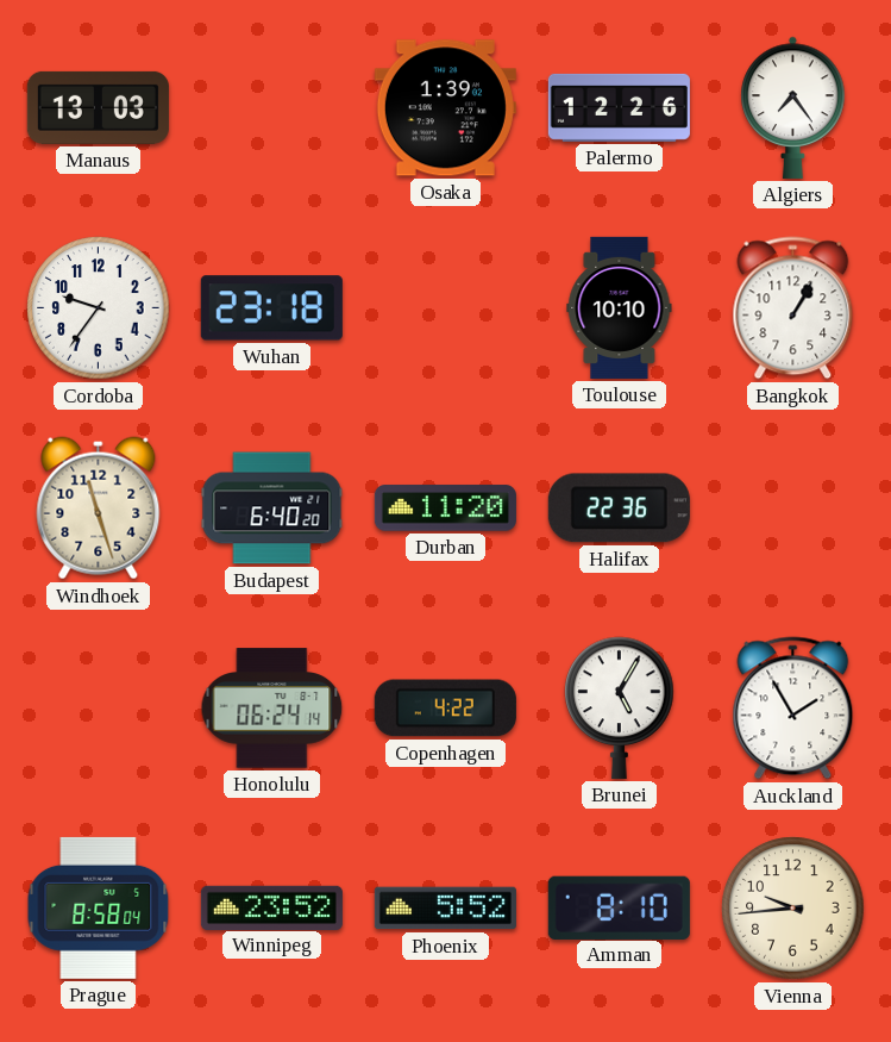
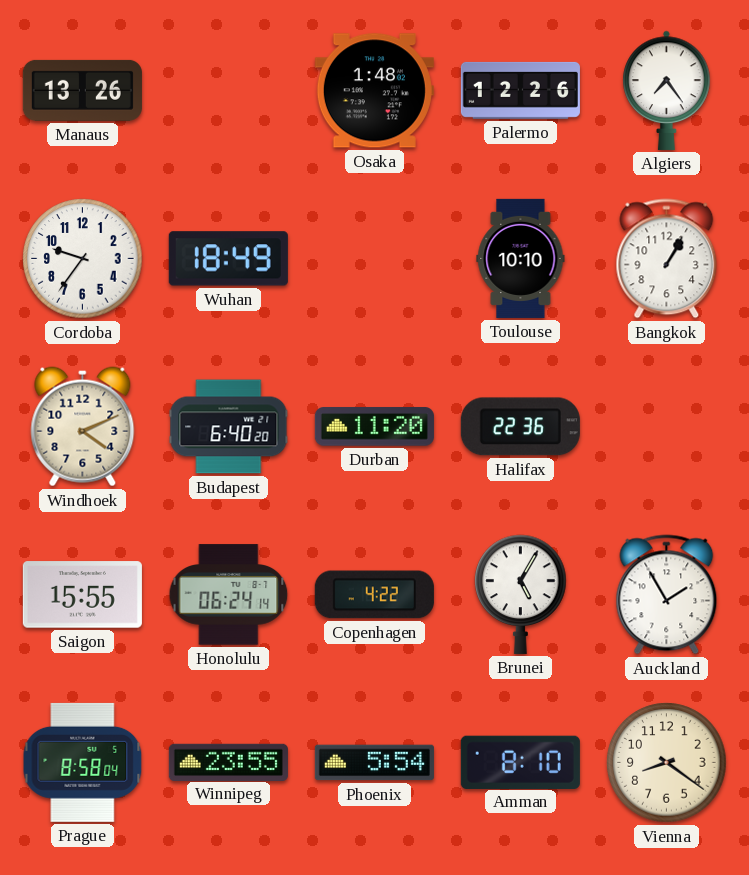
Manaus: 13:03 -> 13:26
Osaka: 1:39 -> 1:48
Wuhan: 23:18 -> 18:49
Windhoek: 11:27 -> 4:11
Saigon: none -> 15:55
Winnipeg: 23:52 -> 23:55
Phoenix: 5:52 -> 5:54
Vienna: 9:44 -> 8:21
